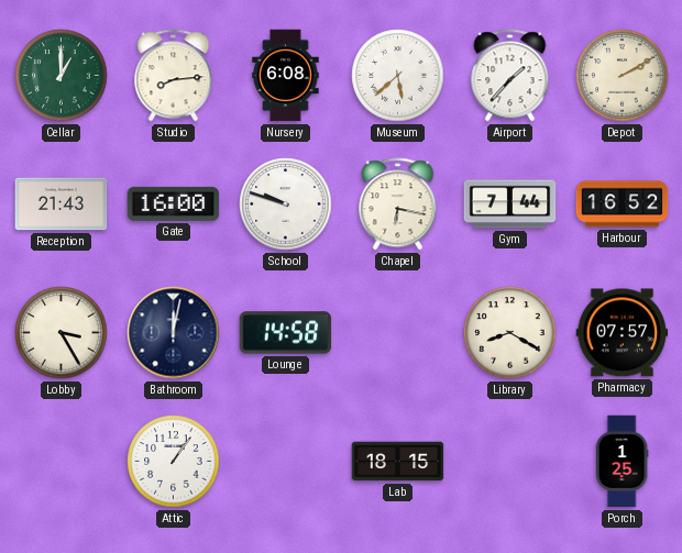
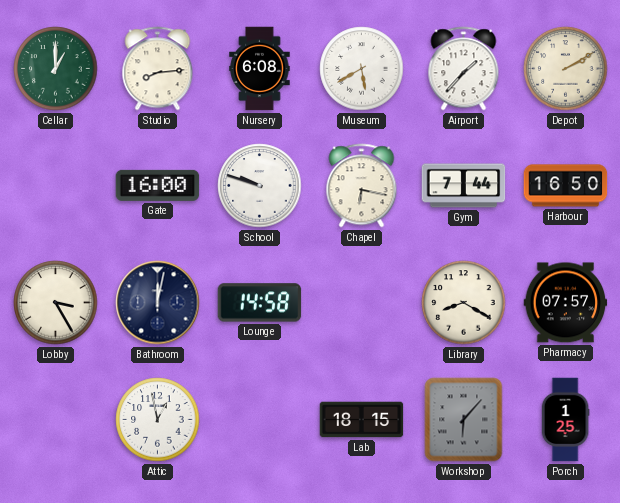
Museum: 5:38 -> 5:40
Reception: 21:43 -> none
Harbour: 16:52 -> 16:50
Attic: 1:06 -> 12:58
Workshop: none -> 6:07
